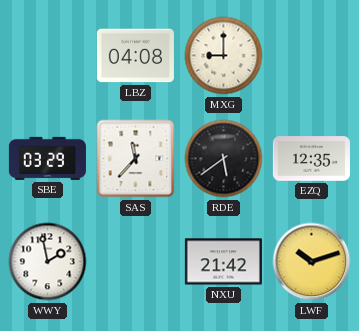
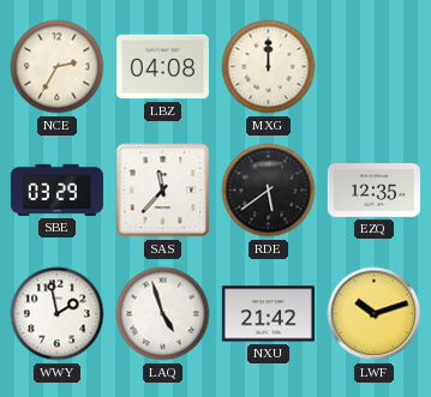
NCE: none -> 2:35
MXG: 9:00 -> 12:00
LAQ: none -> 4:57
